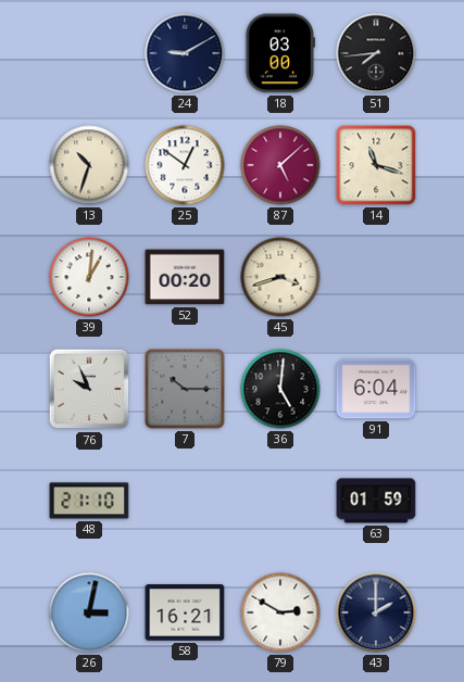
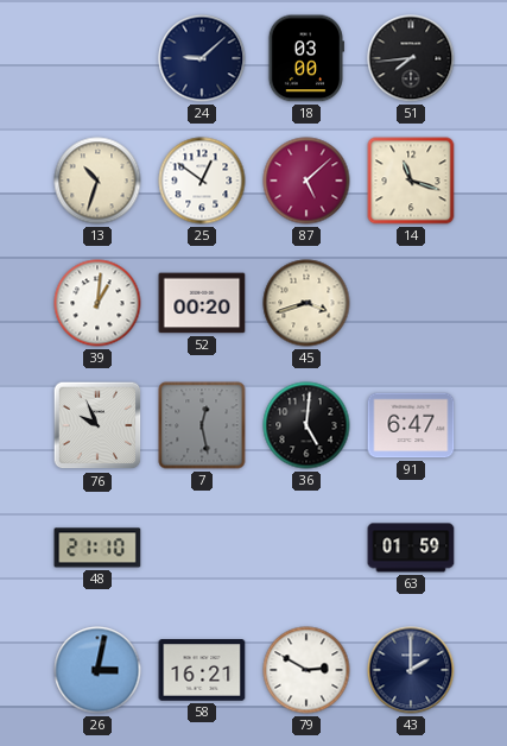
24: 9:10 -> 9:08
7: 10:15 -> 12:28
91: 6:04 -> 6:47
